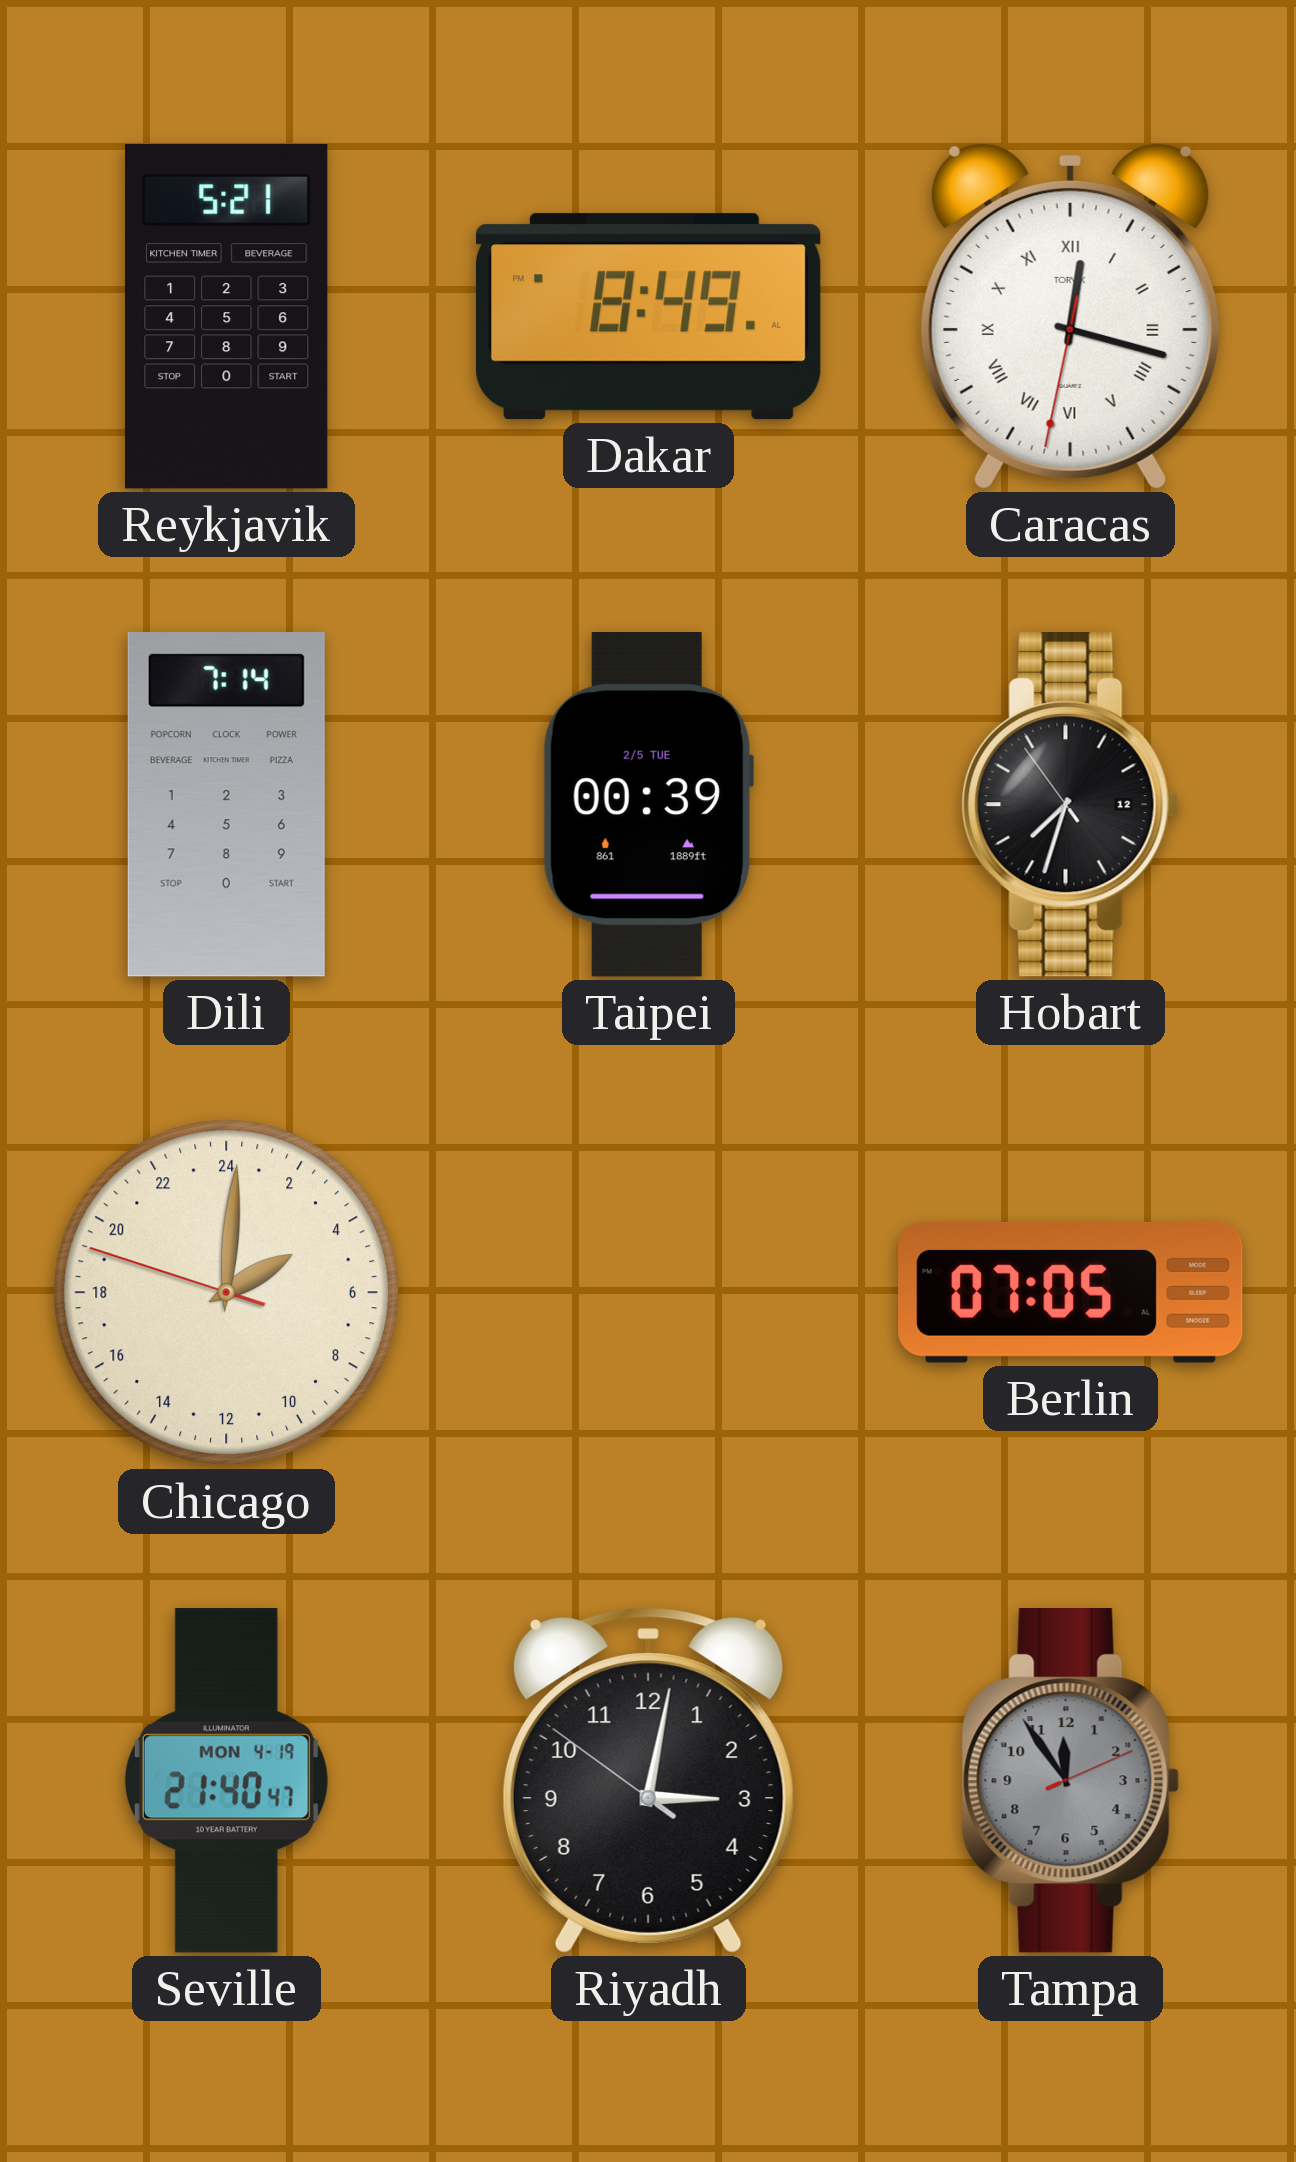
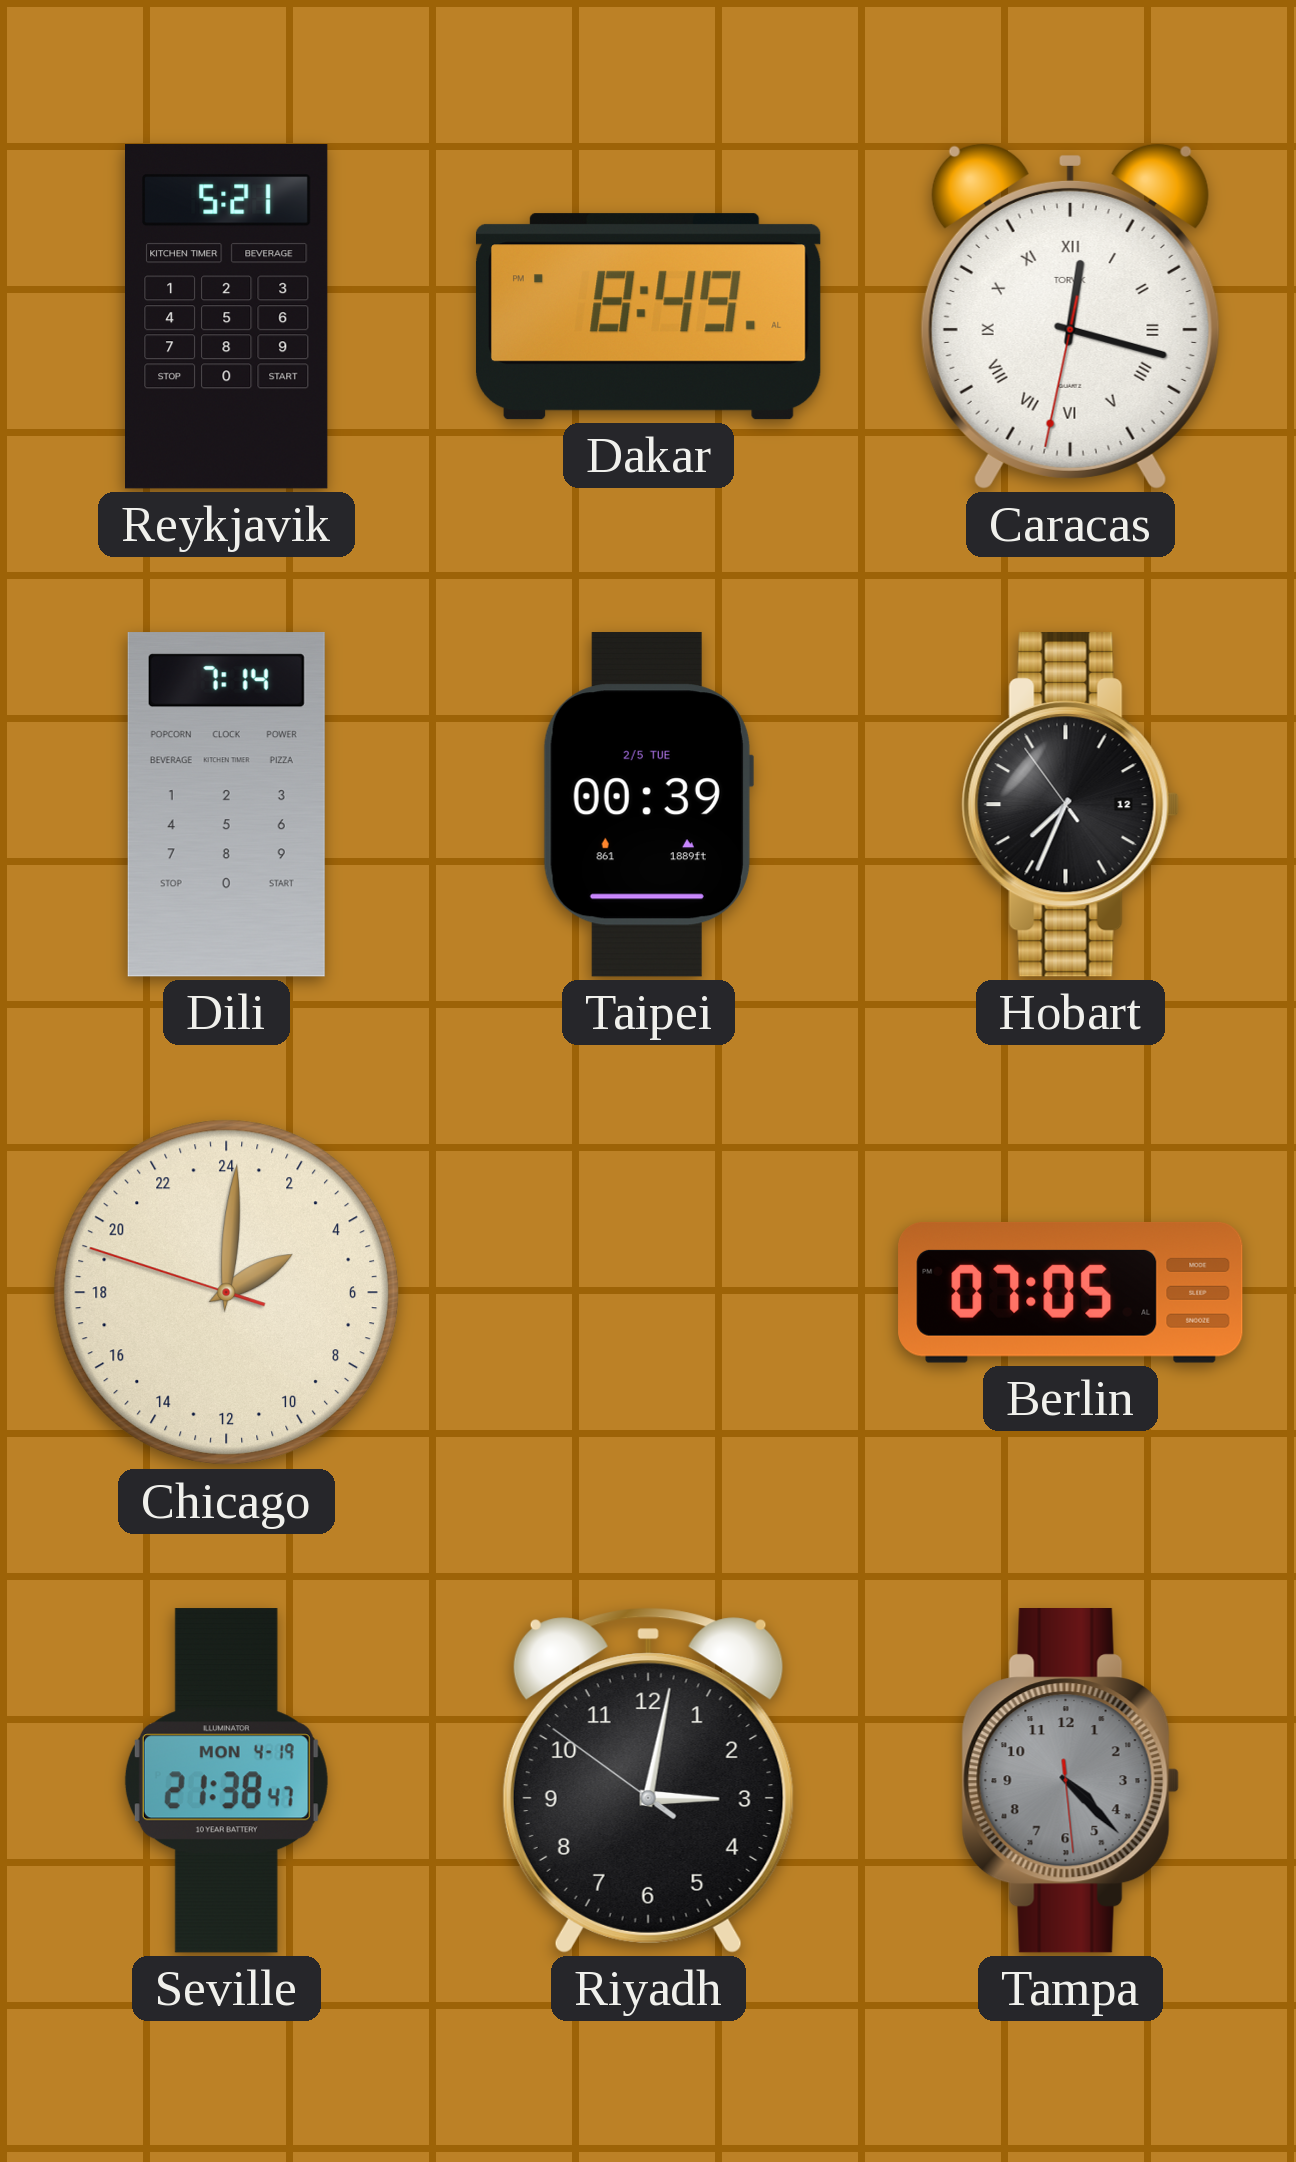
Hobart: 7:32 -> 7:33
Seville: 21:40 -> 21:38
Tampa: 11:54 -> 4:22
